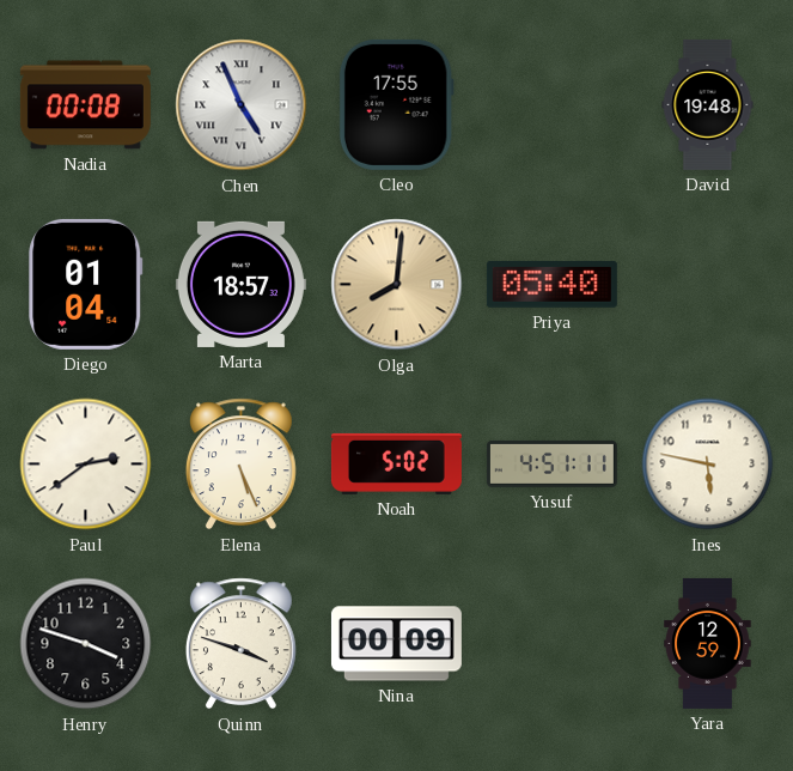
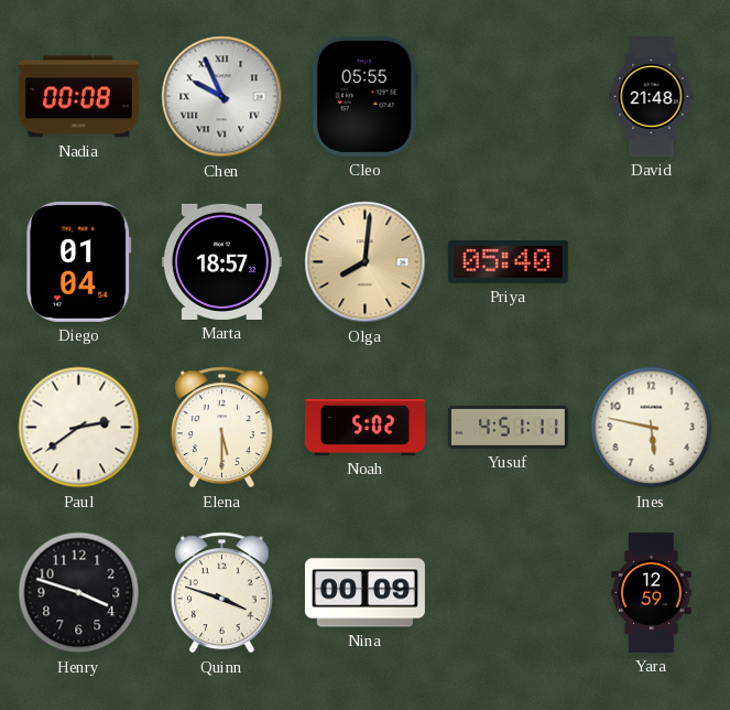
Chen: 4:56 -> 9:56
Cleo: 17:55 -> 05:55
David: 19:48 -> 21:48
Elena: 5:26 -> 5:30
